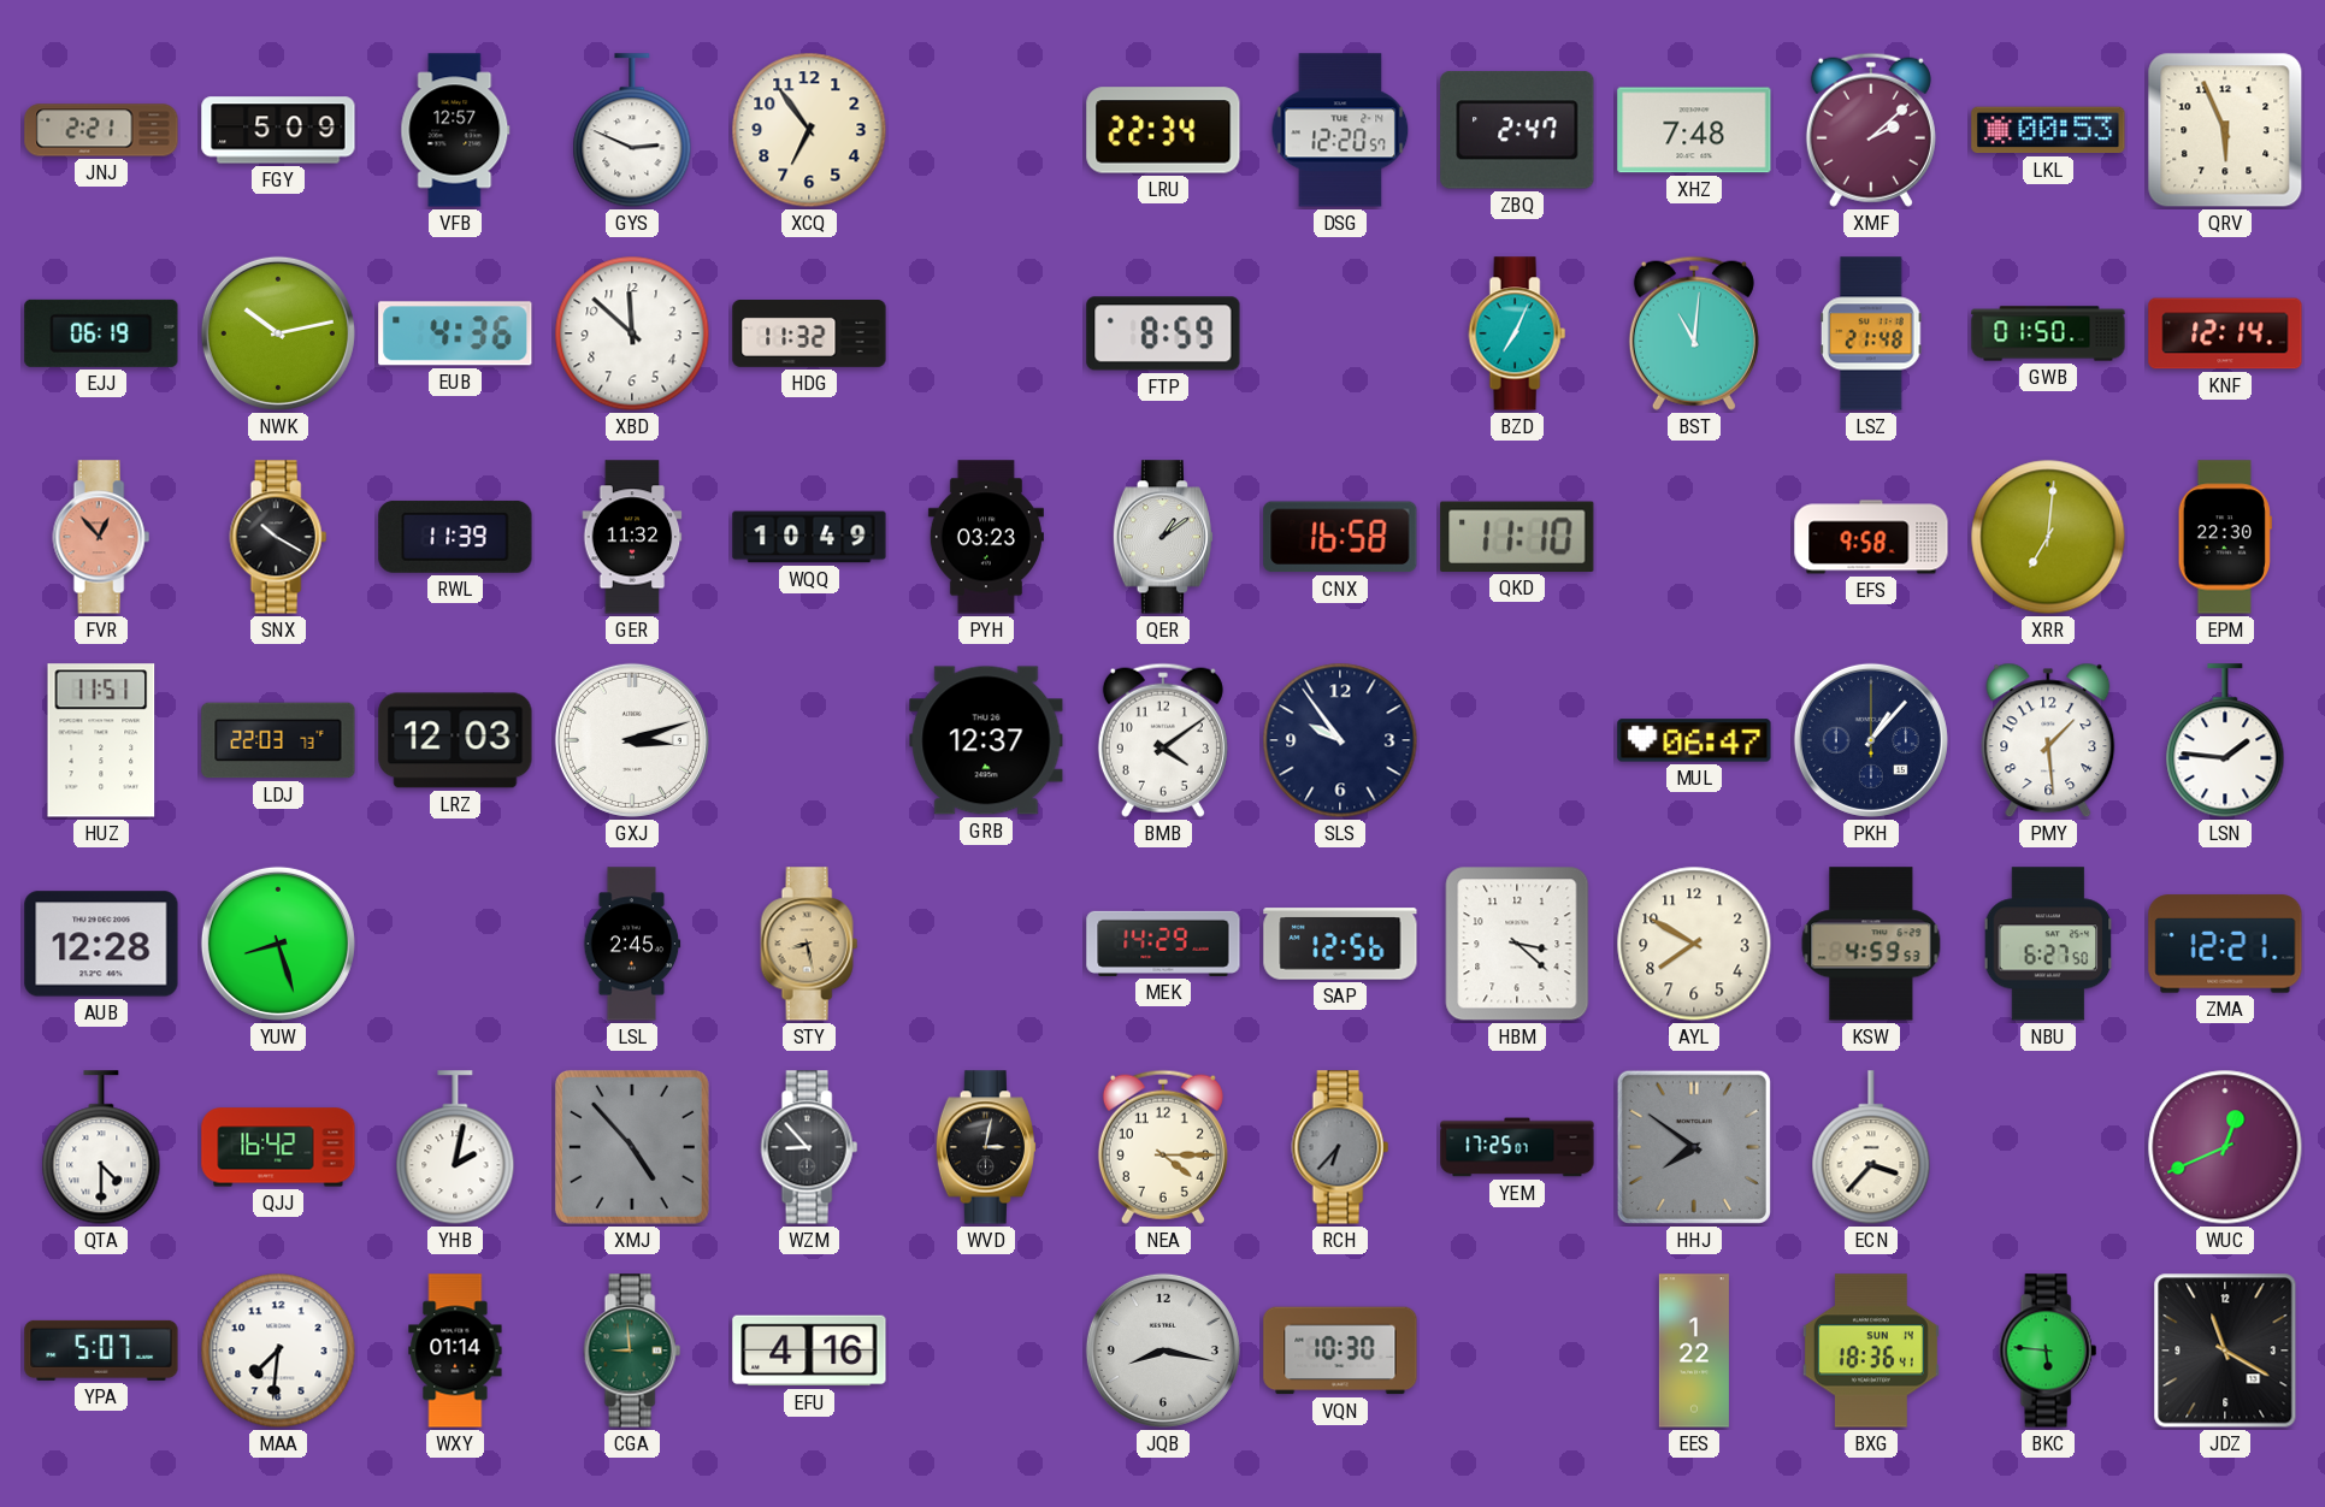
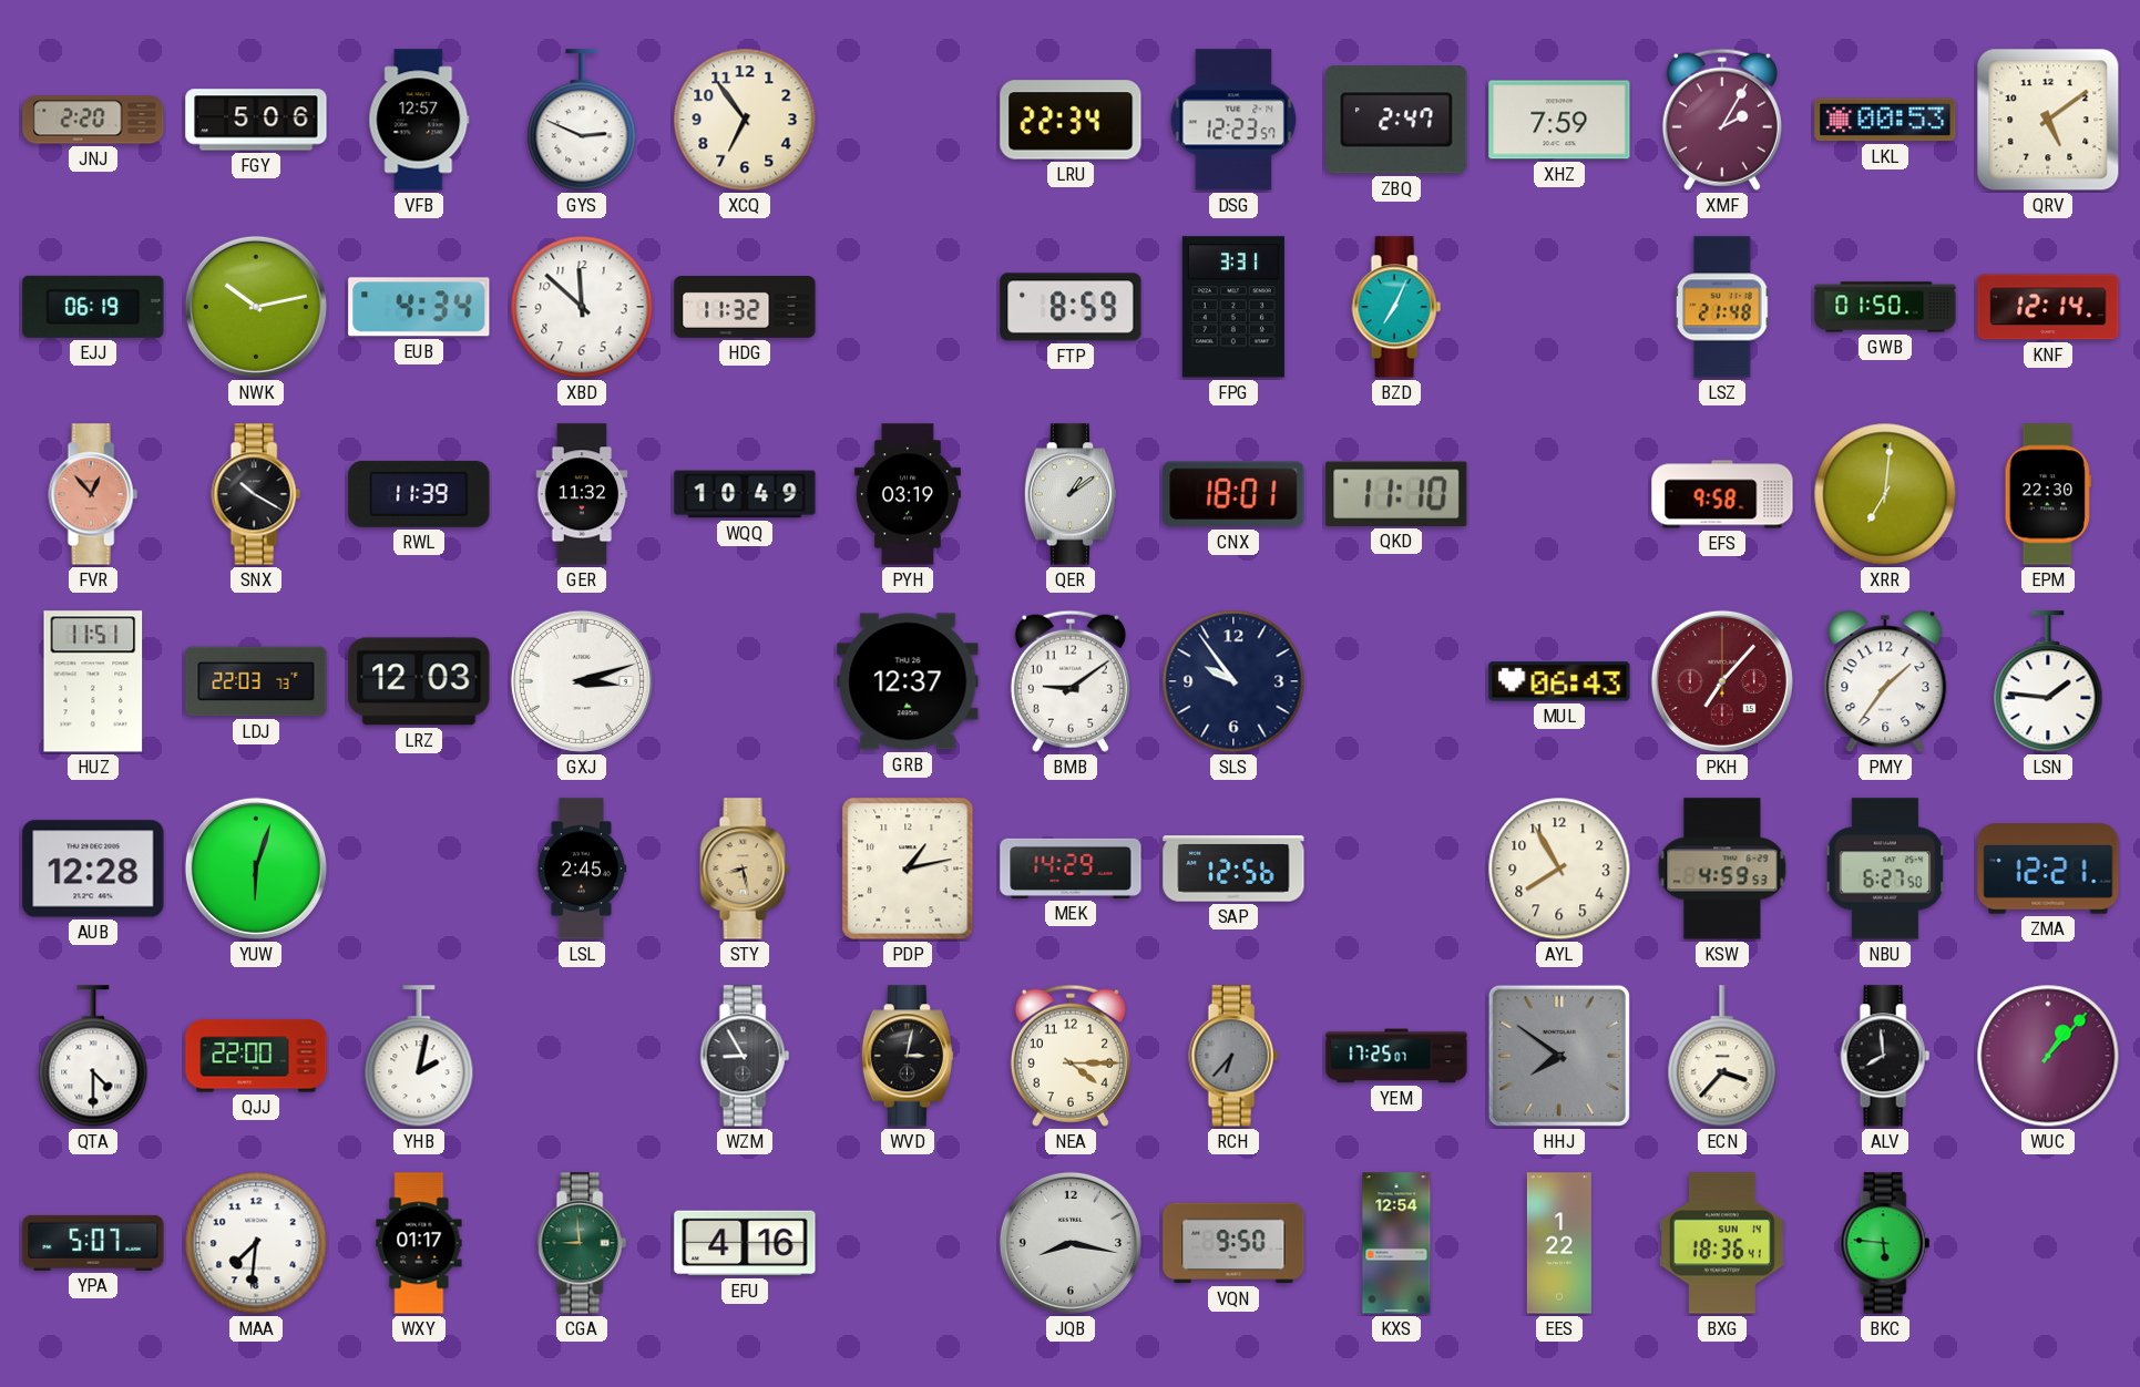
JNJ: 2:21 -> 2:20
FGY: 5:09 -> 5:06
DSG: 12:20 -> 12:23
XHZ: 7:48 -> 7:59
XMF: 2:08 -> 2:05
QRV: 5:56 -> 5:09
EUB: 4:36 -> 4:34
FPG: none -> 3:31
BST: 11:01 -> none
PYH: 03:23 -> 03:19
CNX: 16:58 -> 18:01
BMB: 4:09 -> 9:09
MUL: 06:47 -> 06:43
PKH: 1:07 -> 7:07
PKH dial: navy -> burgundy
PMY: 1:29 -> 1:36
YUW: 8:27 -> 6:03
PDP: none -> 1:13
HBM: 3:22 -> none
AYL: 7:50 -> 7:55
QJJ: 16:42 -> 22:00
XMJ: 4:53 -> none
WZM: 8:53 -> 8:55
ALV: none -> 7:59
WUC: 12:41 -> 1:07
WXY: 01:14 -> 01:17
VQN: 10:30 -> 9:50
KXS: none -> 12:54
JDZ: 11:20 -> none
